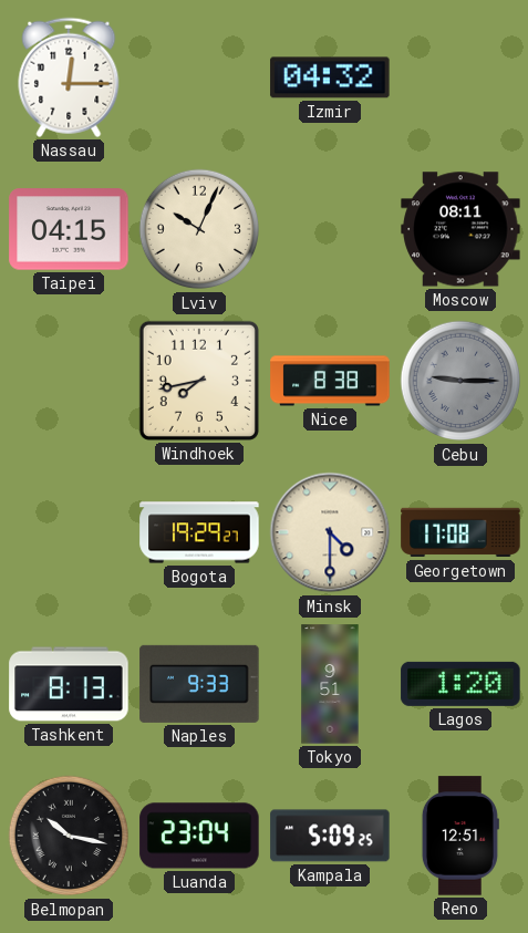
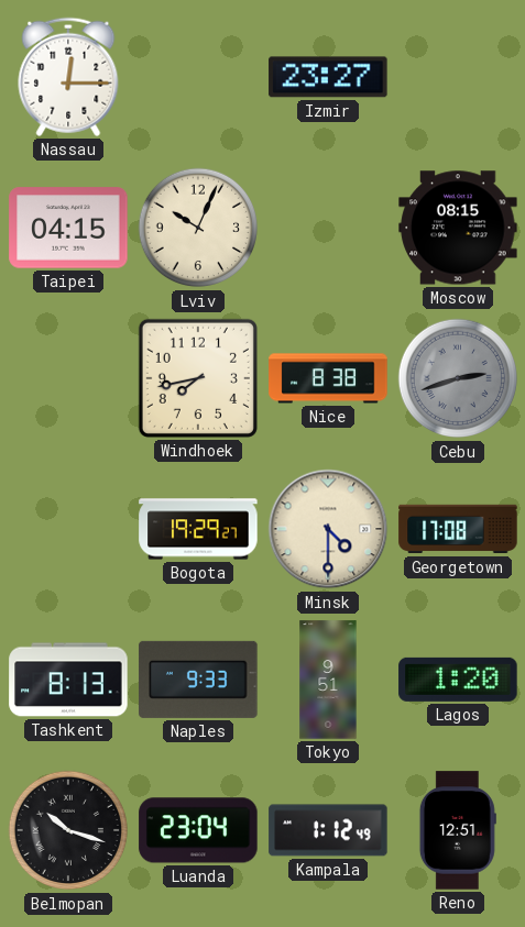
Izmir: 04:32 -> 23:27
Moscow: 08:11 -> 08:15
Cebu: 9:15 -> 2:42
Belmopan: 10:17 -> 10:18
Kampala: 5:09 -> 1:12
